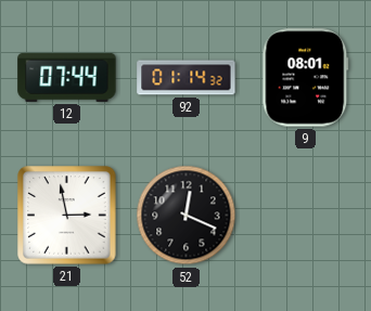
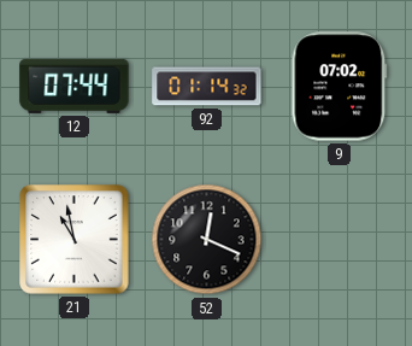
9: 08:01 -> 07:02
21: 2:58 -> 10:58
